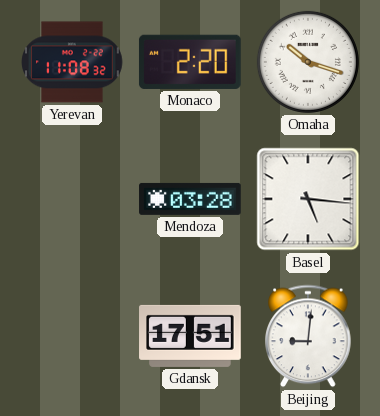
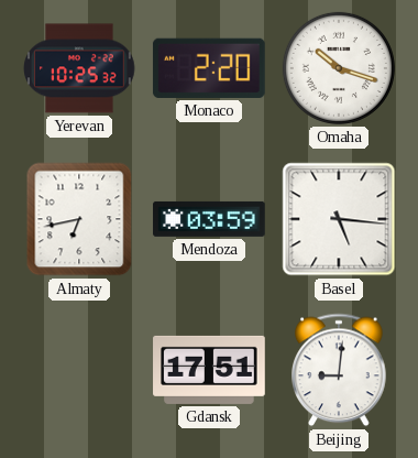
Yerevan: 11:08 -> 10:25
Almaty: none -> 6:43
Mendoza: 03:28 -> 03:59
